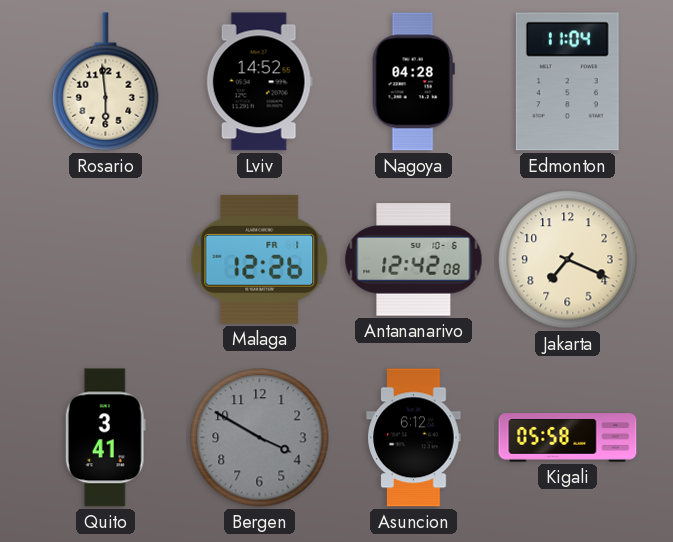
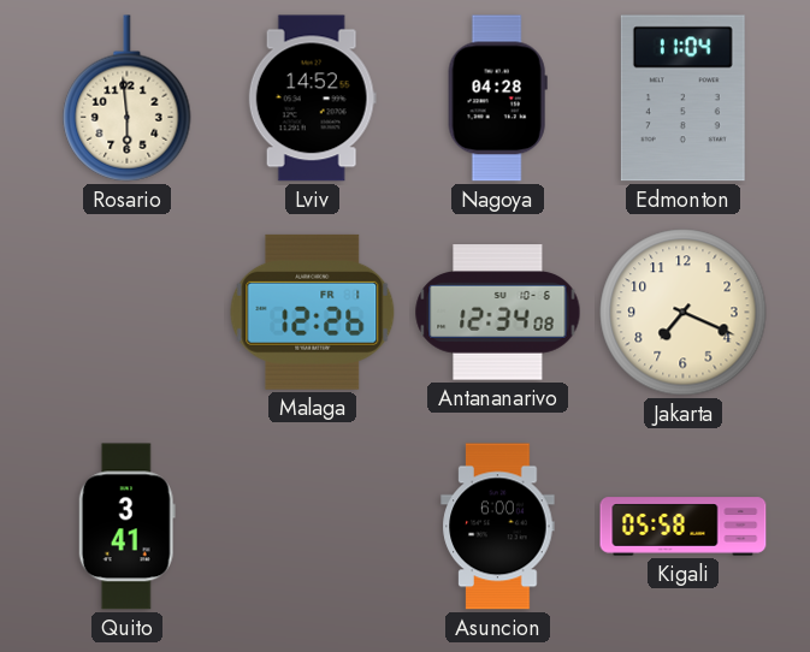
Antananarivo: 12:42 -> 12:34
Bergen: 3:50 -> none
Asuncion: 6:12 -> 6:00
